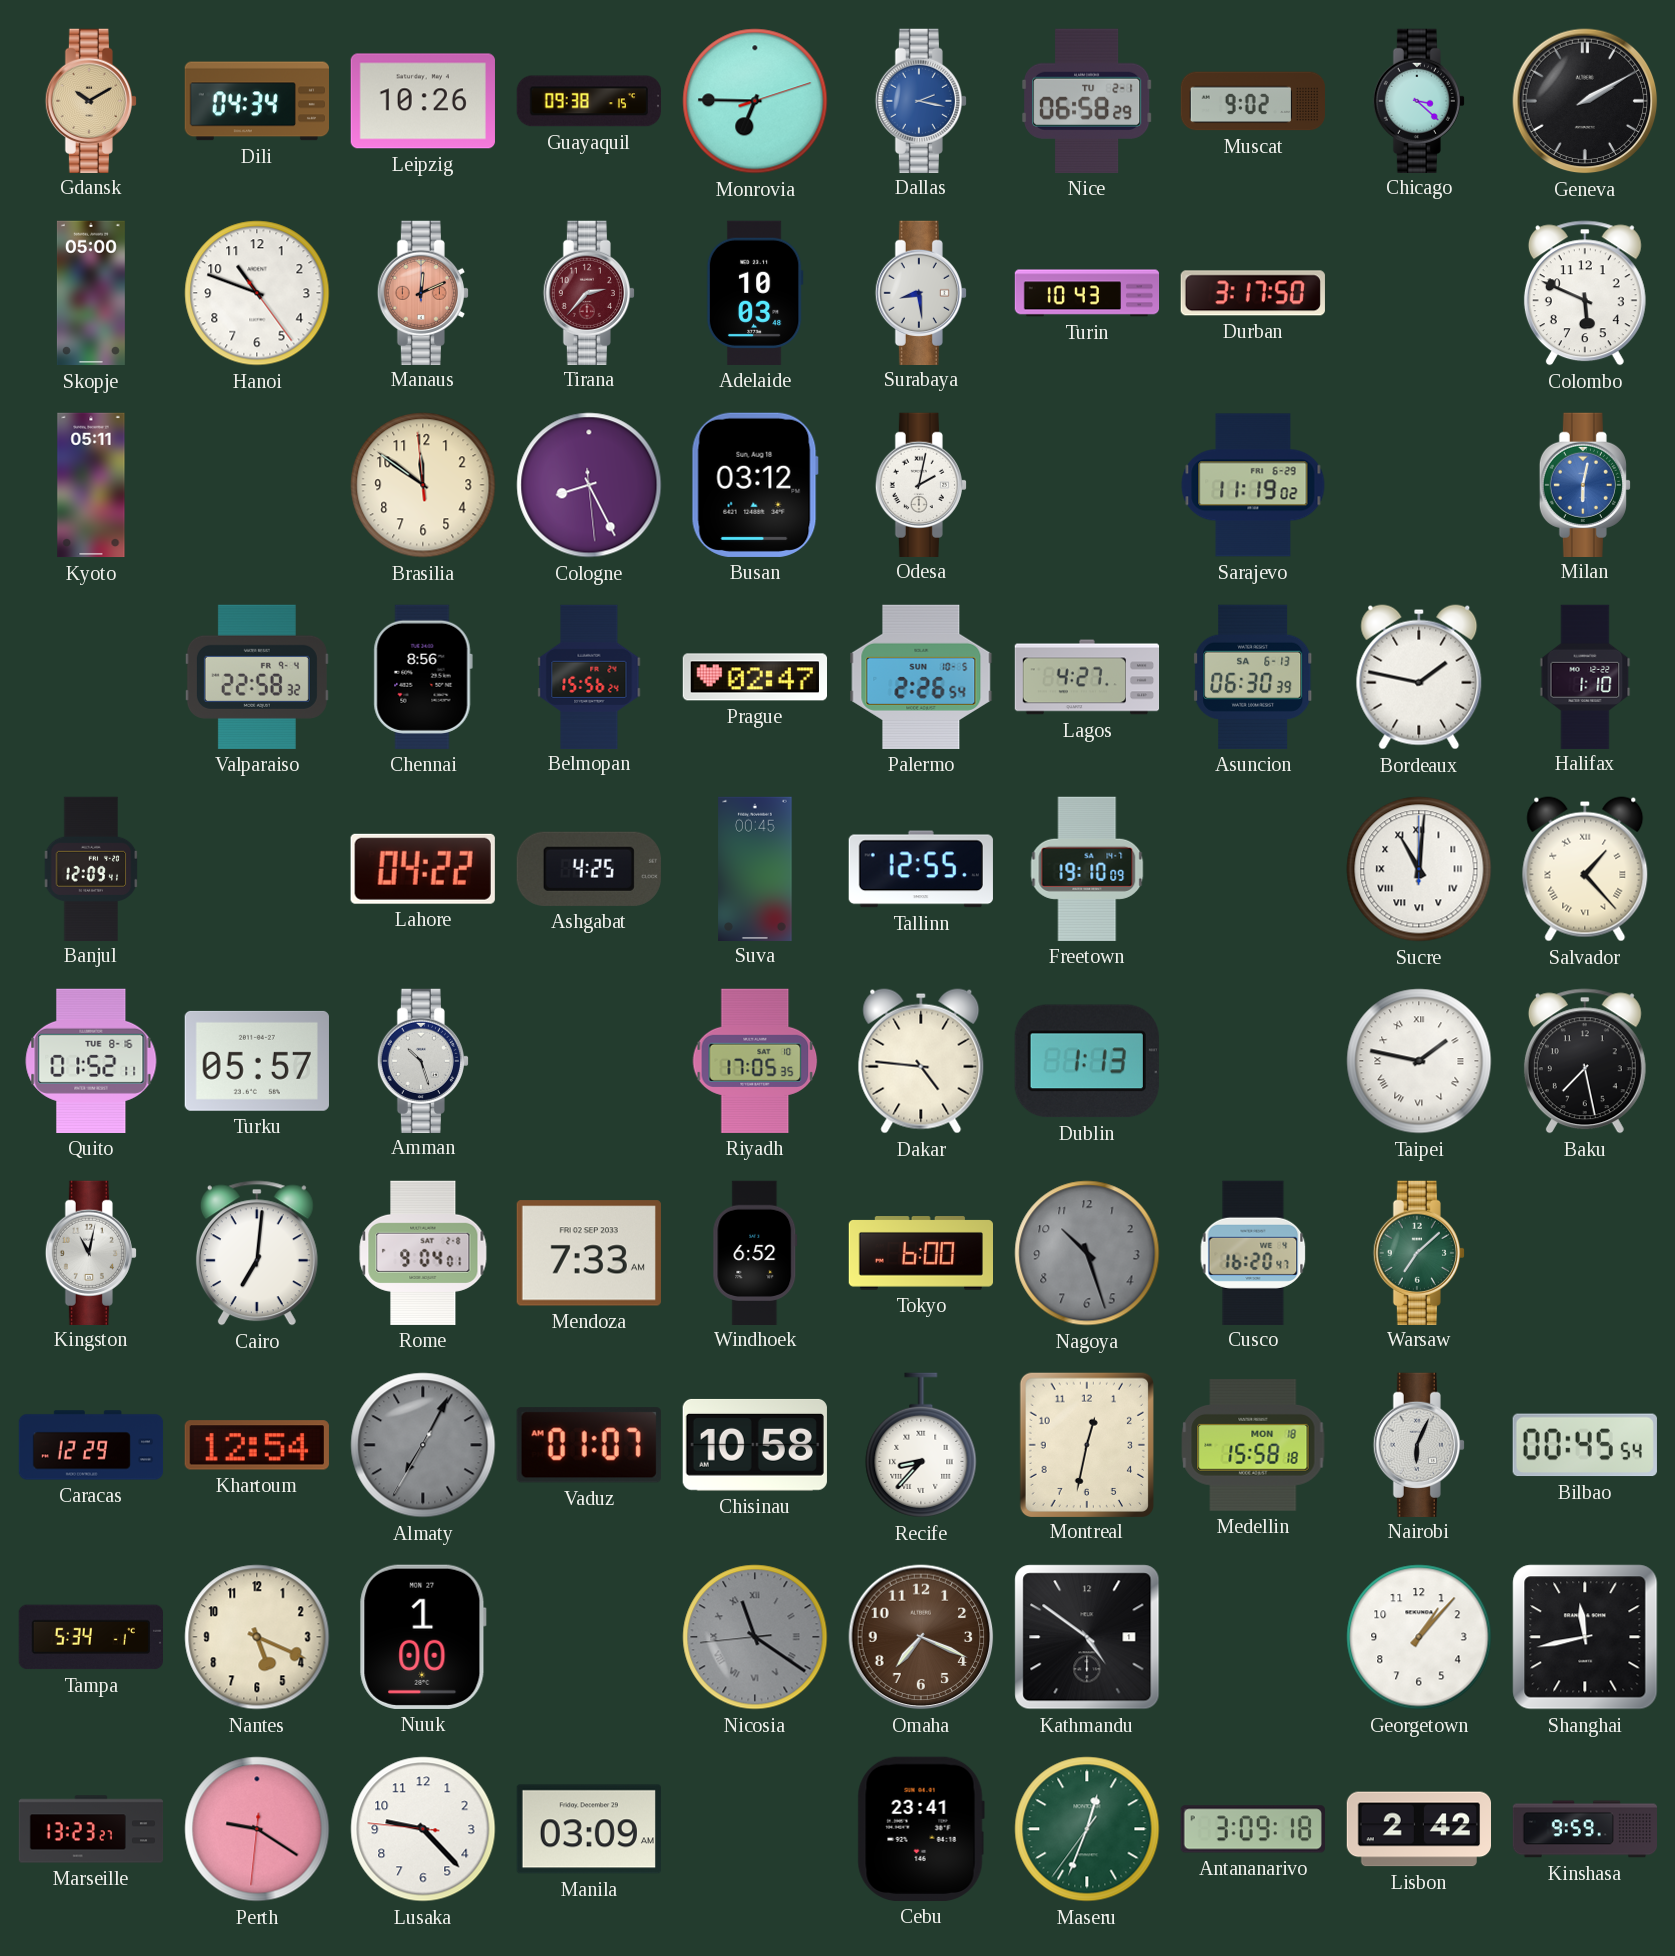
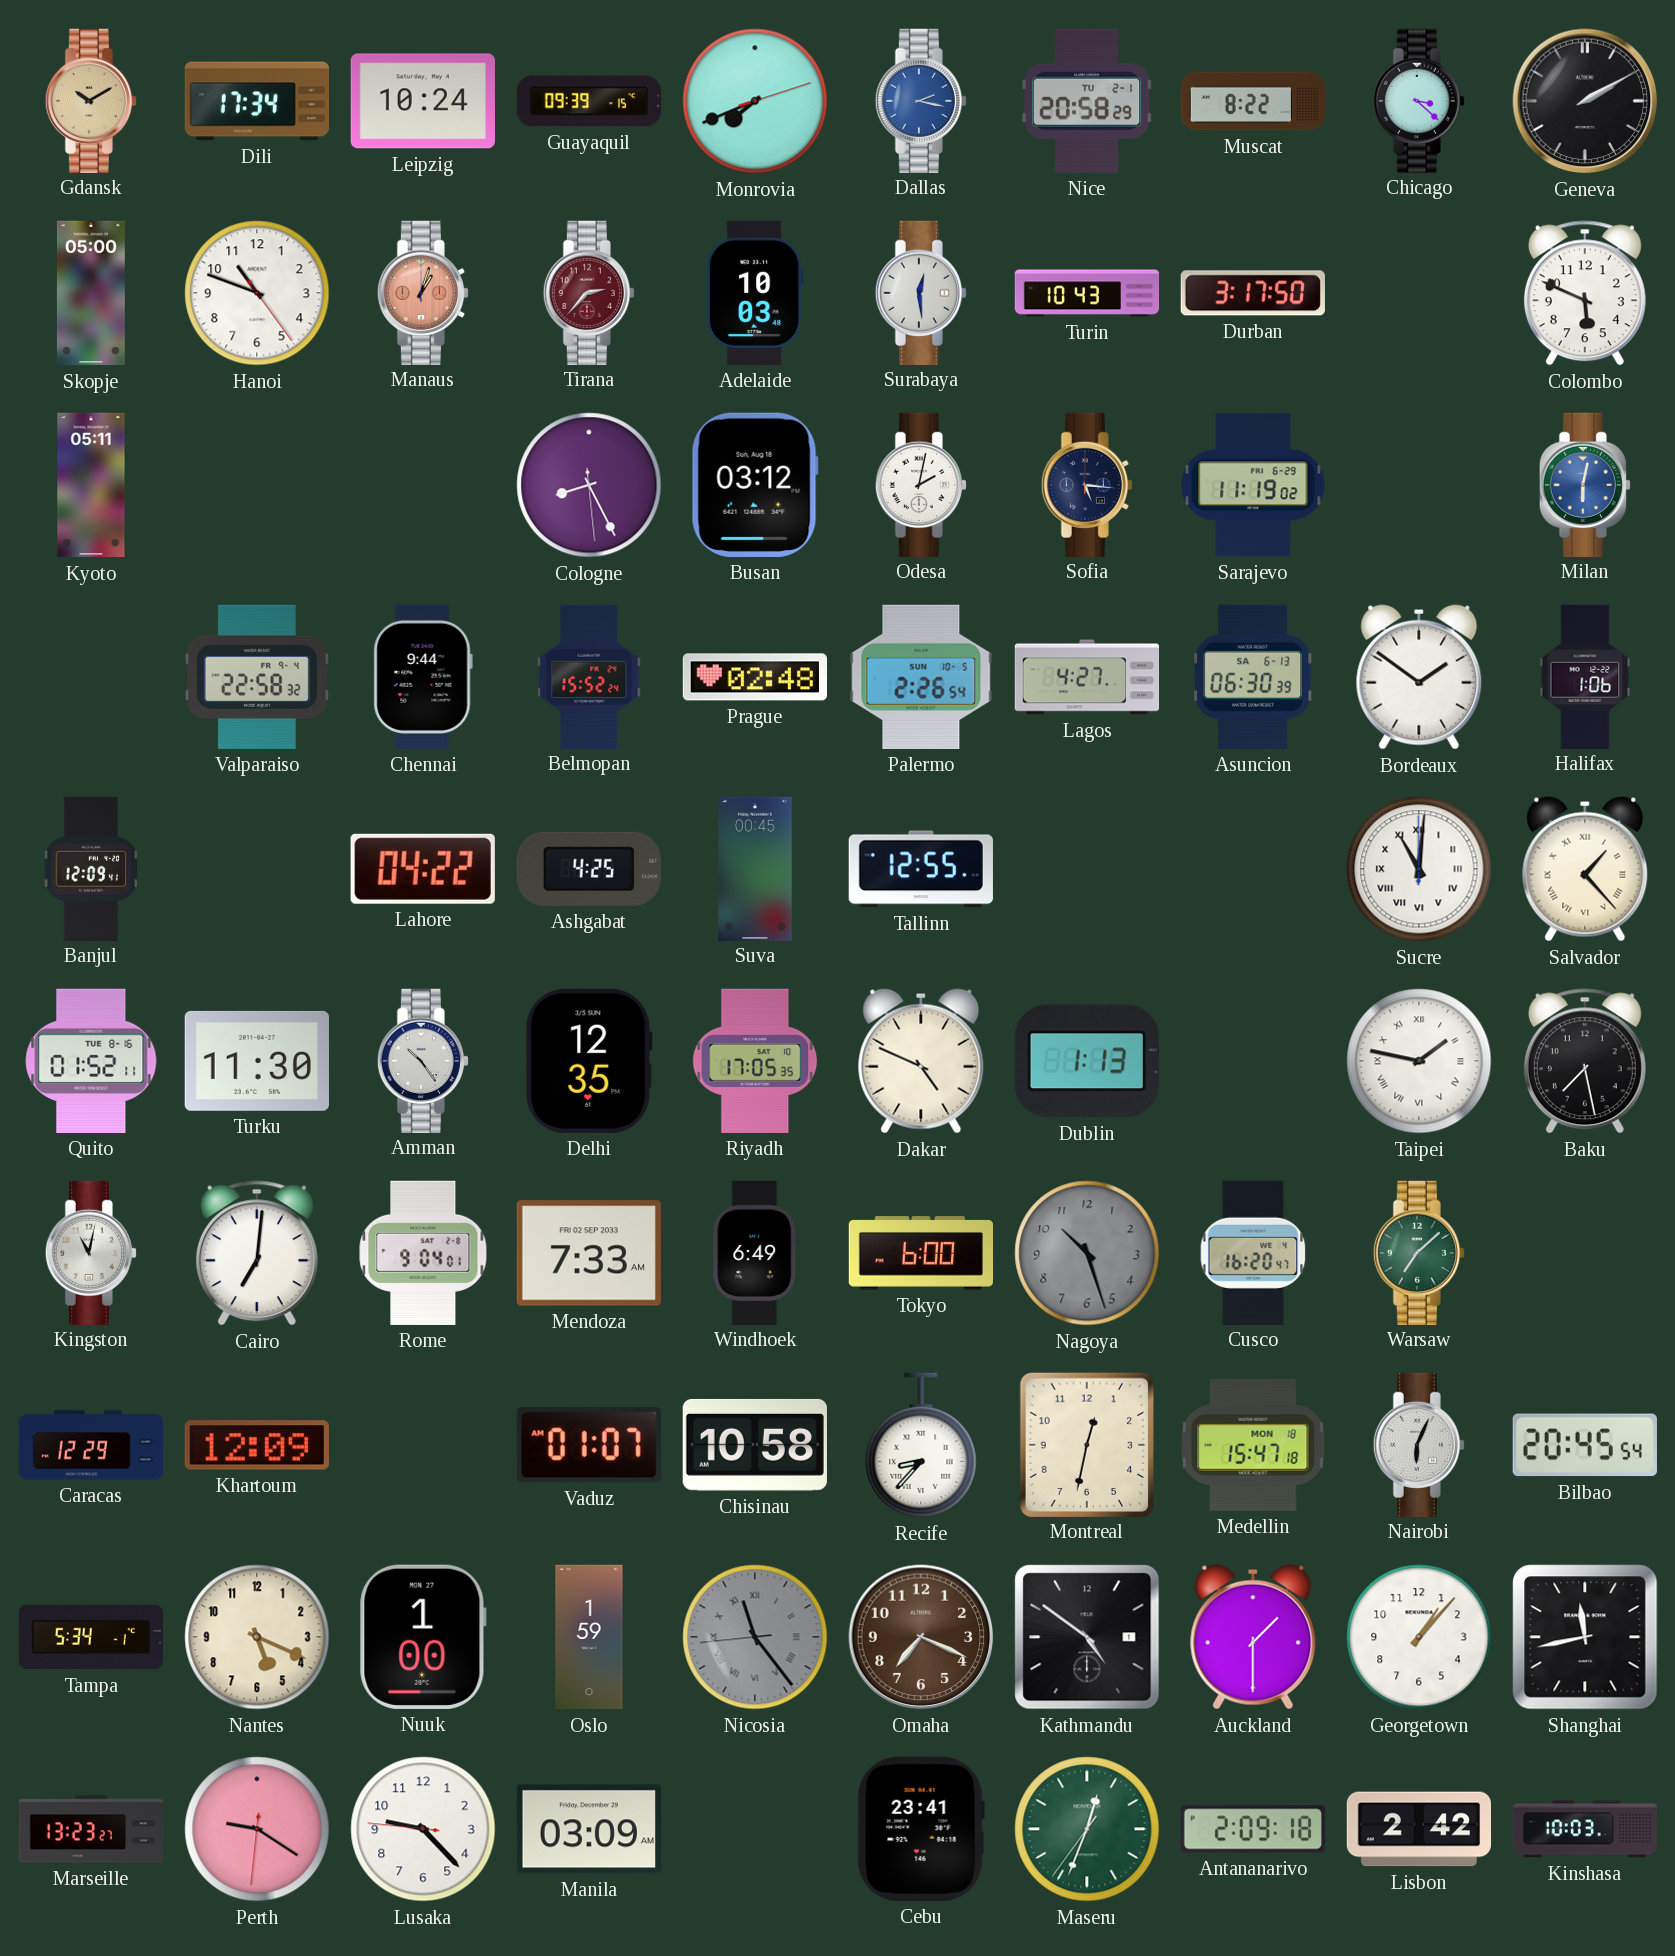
Dili: 04:34 -> 17:34
Leipzig: 10:26 -> 10:24
Guayaquil: 09:38 -> 09:39
Monrovia: 6:45 -> 7:41
Nice: 06:58 -> 20:58
Muscat: 9:02 -> 8:22
Manaus: 12:11 -> 1:03
Surabaya: 8:29 -> 12:29
Brasilia: 11:50 -> none
Sofia: none -> 5:16
Chennai: 8:56 -> 9:44
Belmopan: 15:56 -> 15:52
Prague: 02:47 -> 02:48
Bordeaux: 1:47 -> 1:51
Halifax: 1:10 -> 1:06
Freetown: 19:10 -> none
Turku: 05:57 -> 11:30
Amman: 10:27 -> 10:24
Delhi: none -> 12:35
Dakar: 4:46 -> 4:49
Windhoek: 6:52 -> 6:49
Khartoum: 12:54 -> 12:09
Almaty: 7:04 -> none
Medellin: 15:58 -> 15:47
Bilbao: 00:45 -> 20:45
Oslo: none -> 1:59
Nicosia: 11:20 -> 11:23
Auckland: none -> 1:30
Antananarivo: 3:09 -> 2:09
Kinshasa: 9:59 -> 10:03
